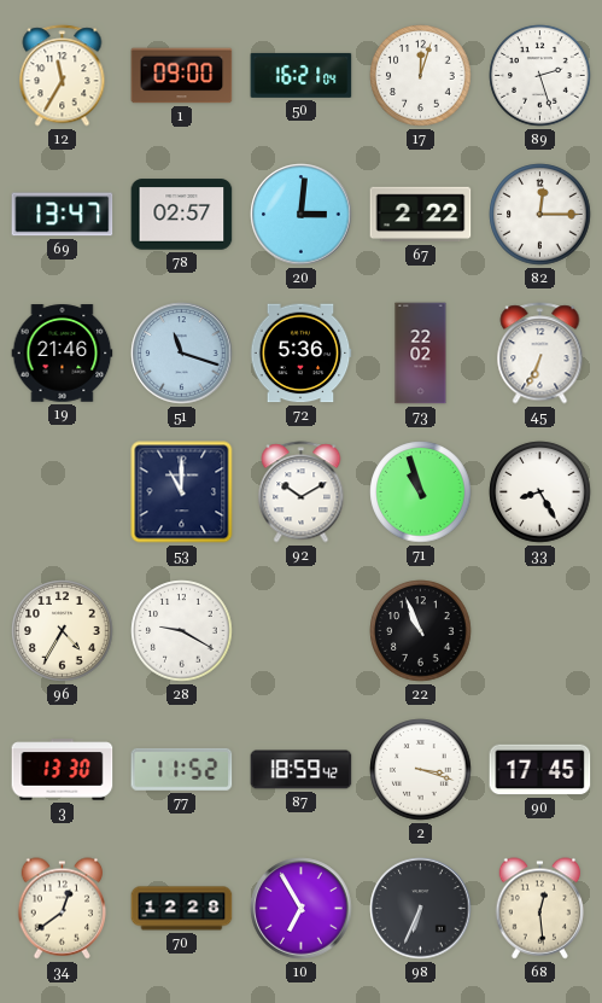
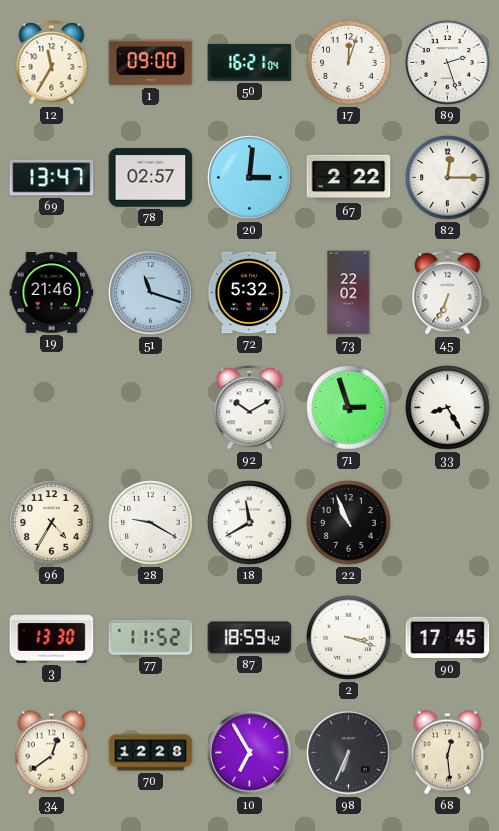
72: 5:36 -> 5:32
53: 11:00 -> none
71: 10:57 -> 2:57
18: none -> 11:40
